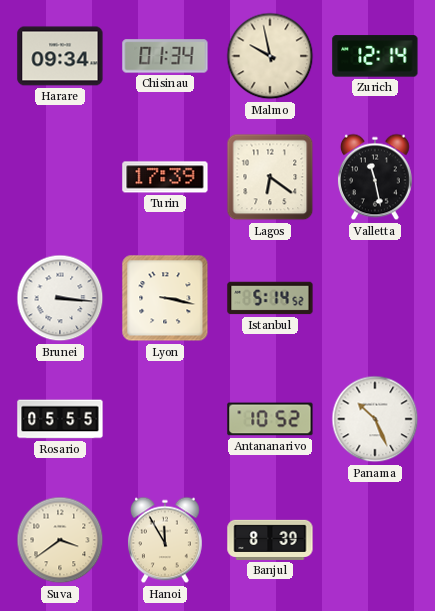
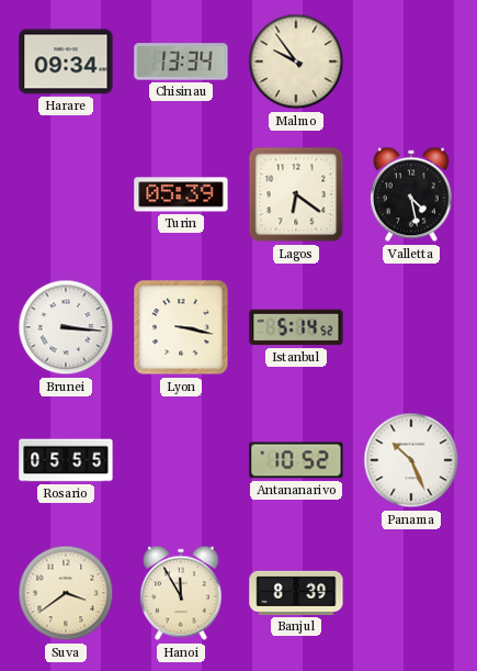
Chisinau: 01:34 -> 13:34
Malmo: 9:58 -> 9:54
Zurich: 12:14 -> none
Turin: 17:39 -> 05:39
Valletta: 11:28 -> 4:28
